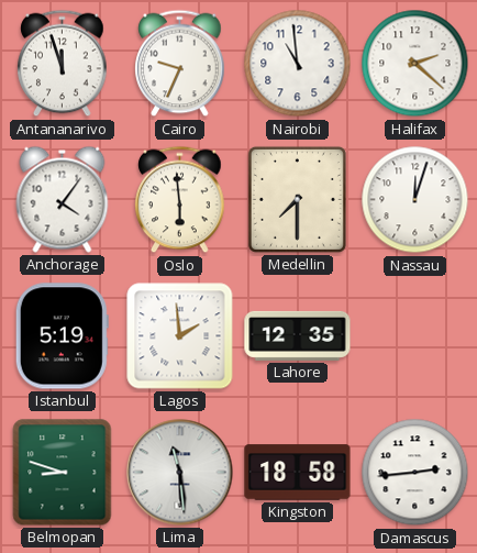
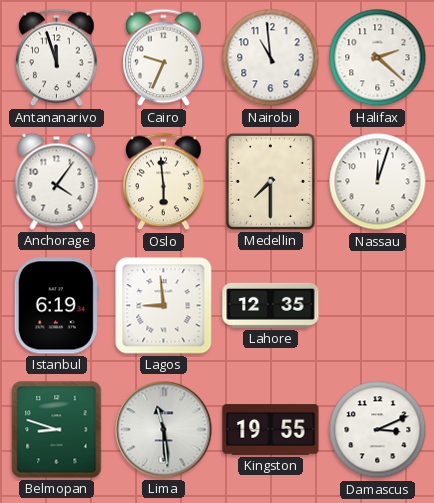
Istanbul: 5:19 -> 6:19
Lagos: 1:59 -> 8:59
Kingston: 18:58 -> 19:55
Damascus: 2:44 -> 3:11
